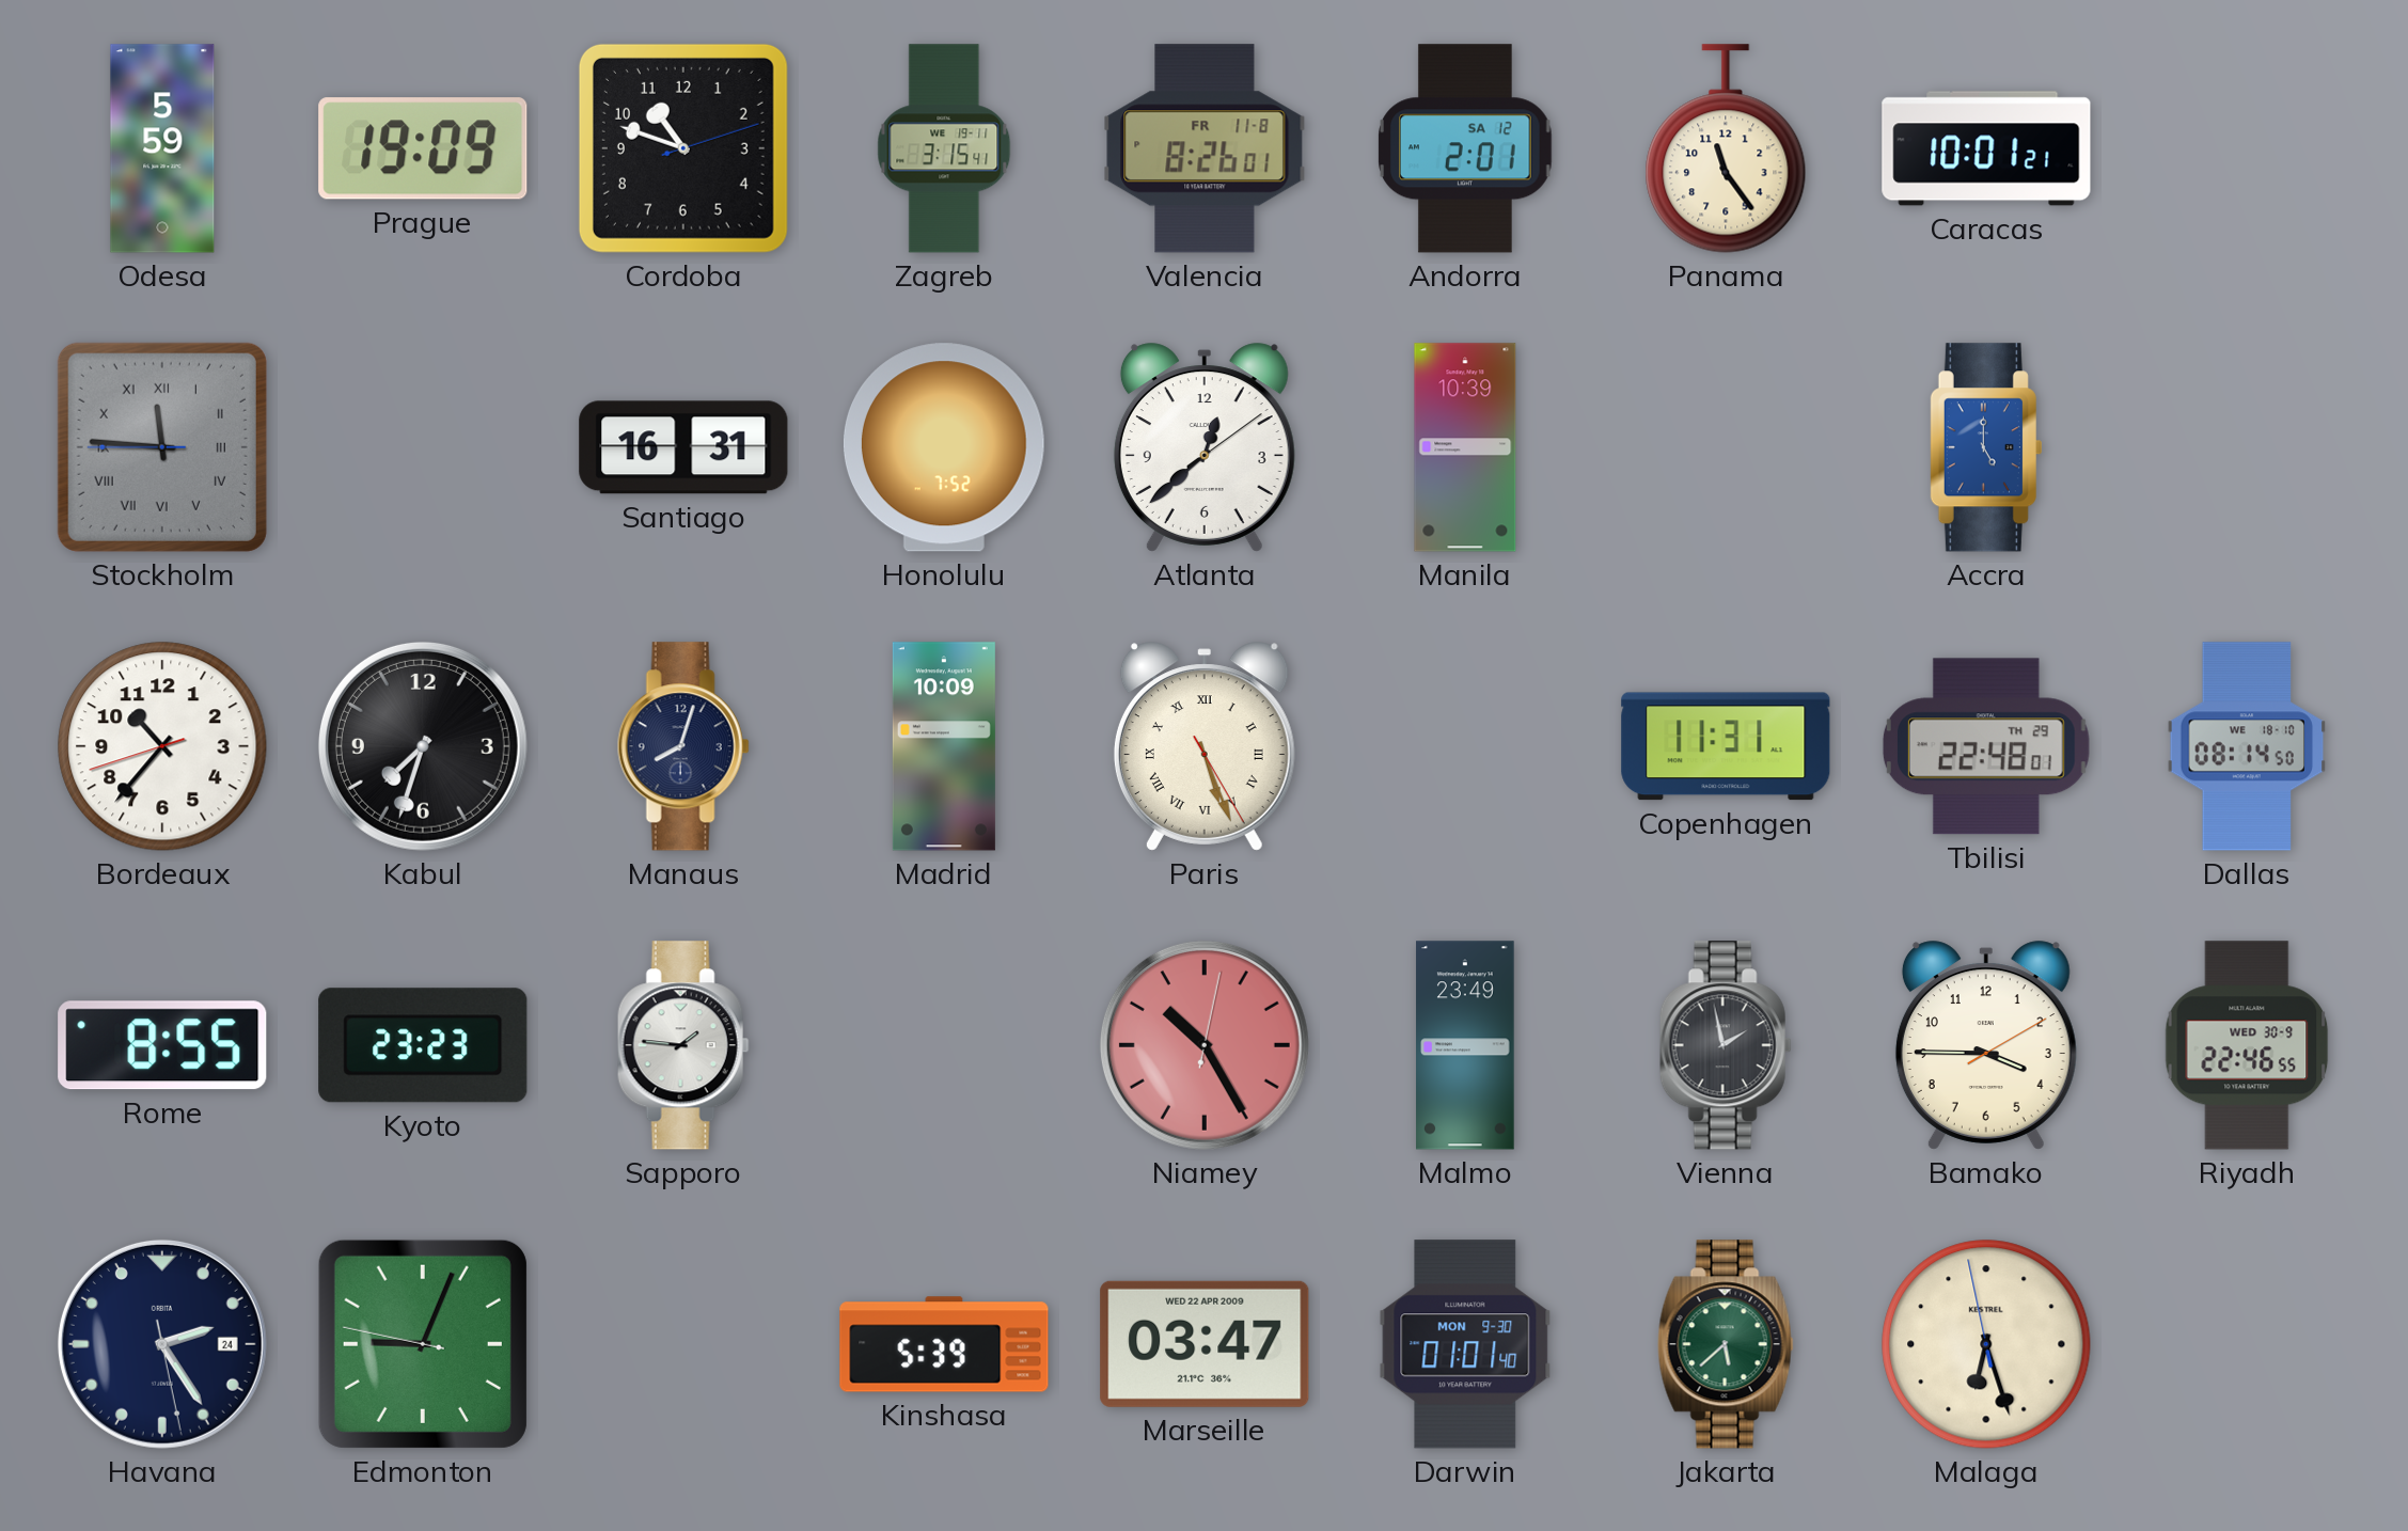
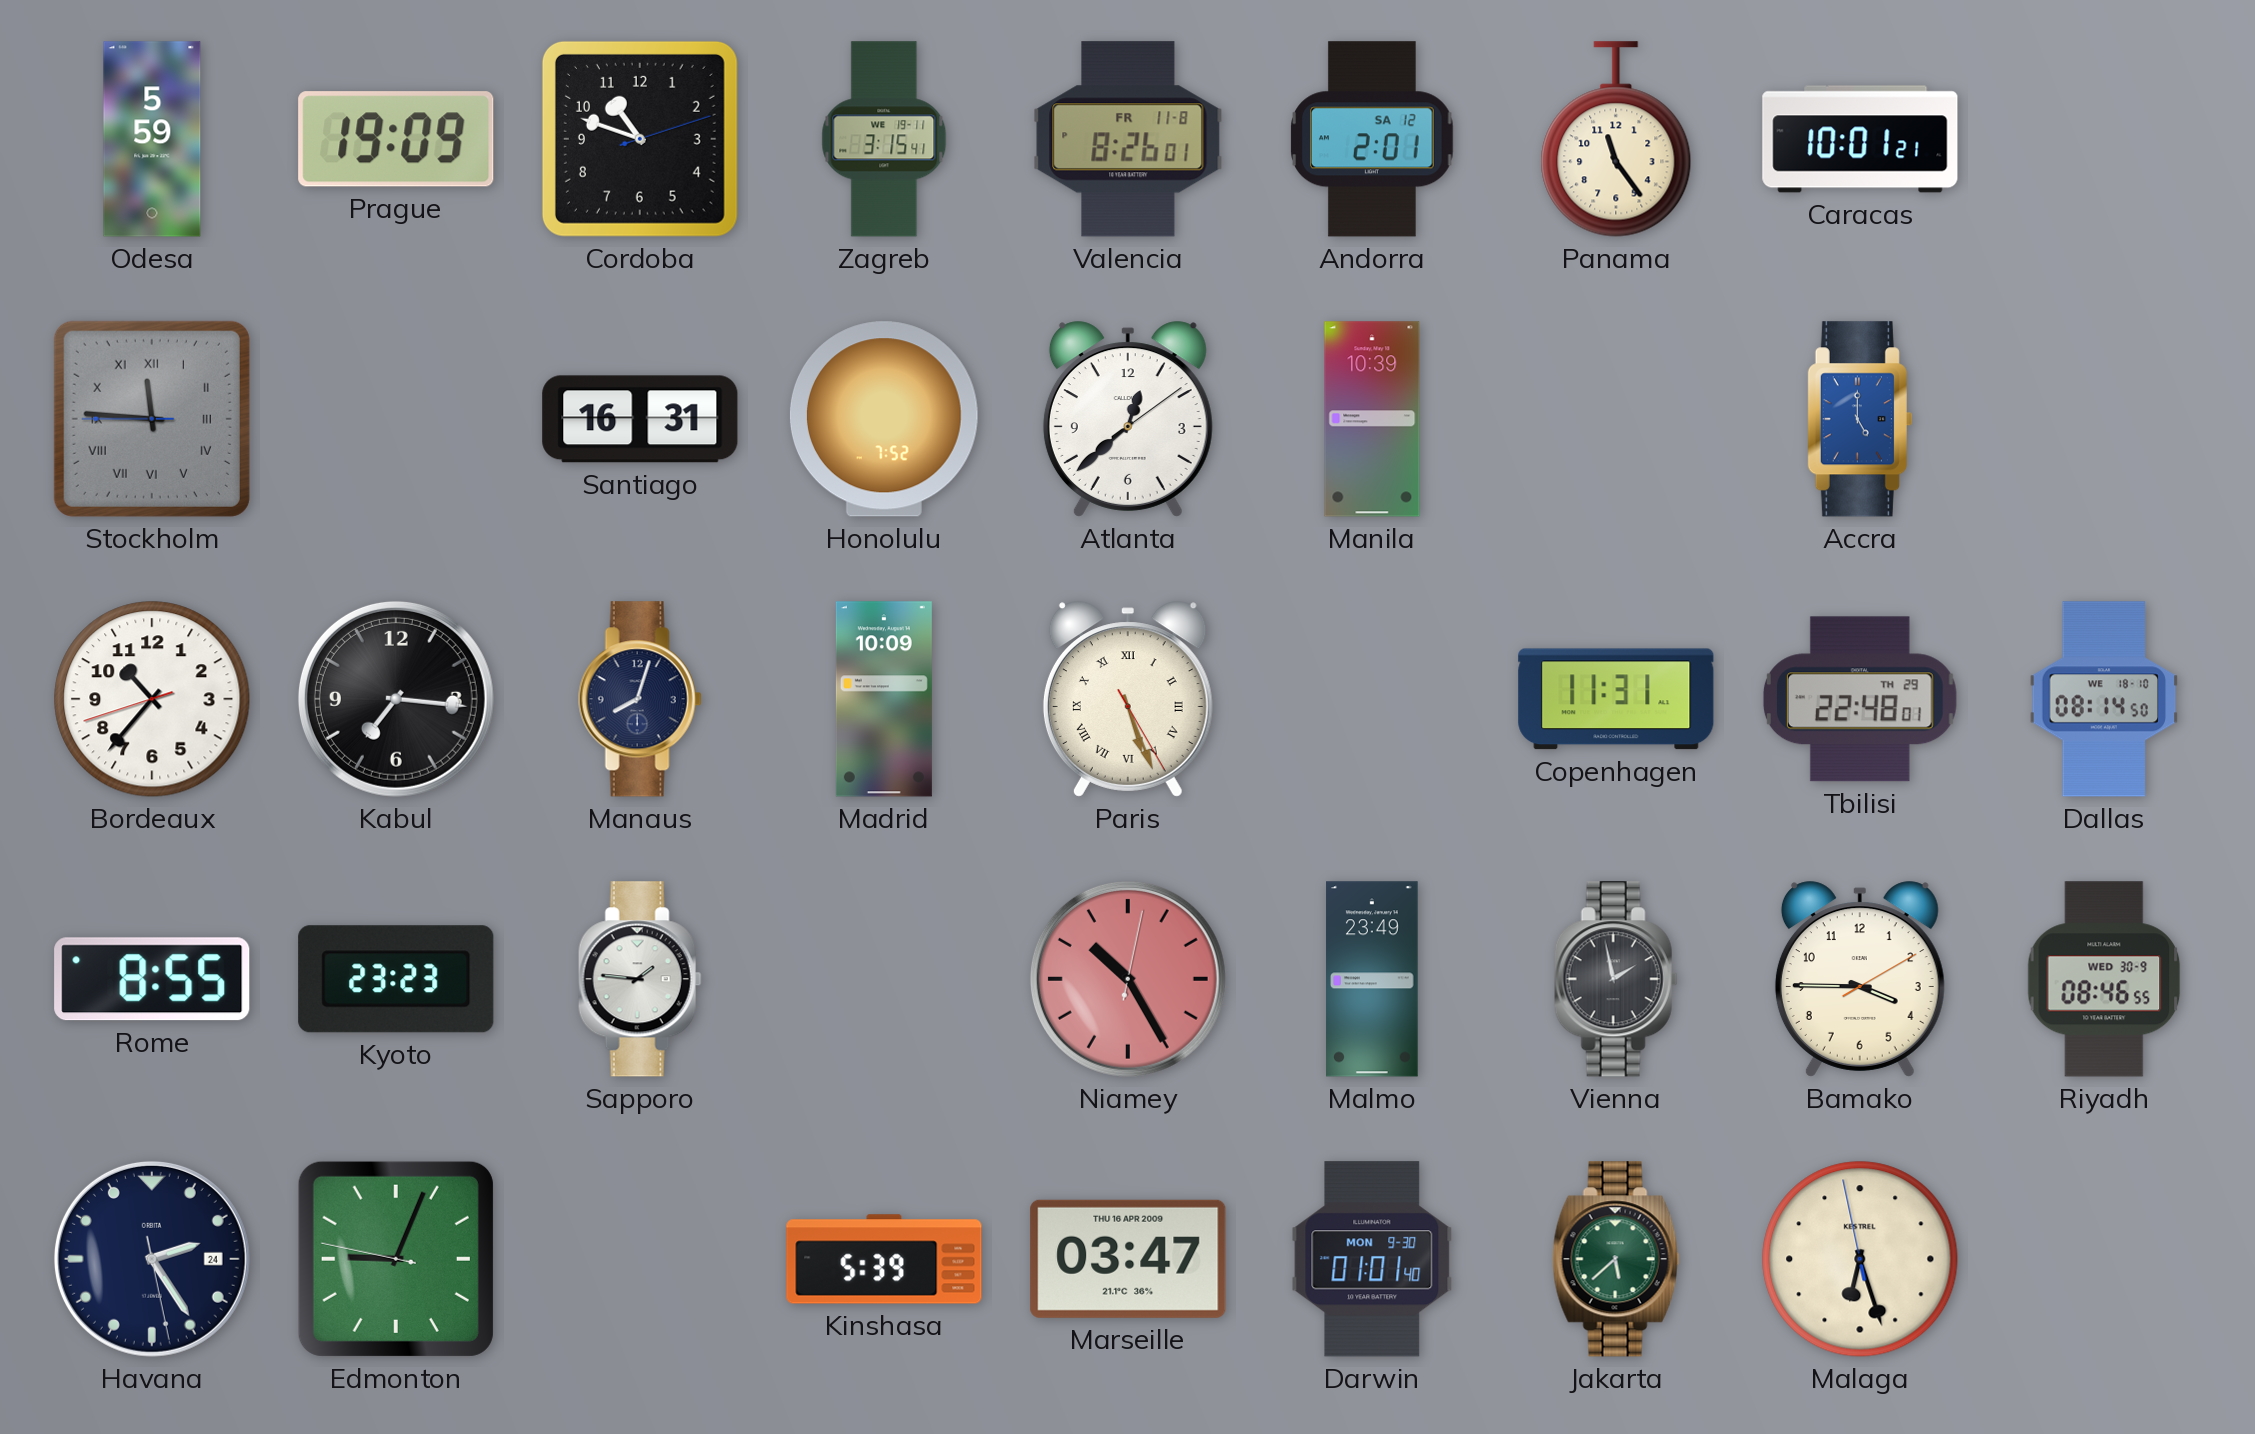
Kabul: 7:33 -> 7:16
Riyadh: 22:46 -> 08:46
Marseille date: WED 22 APR 2009 -> THU 16 APR 2009
